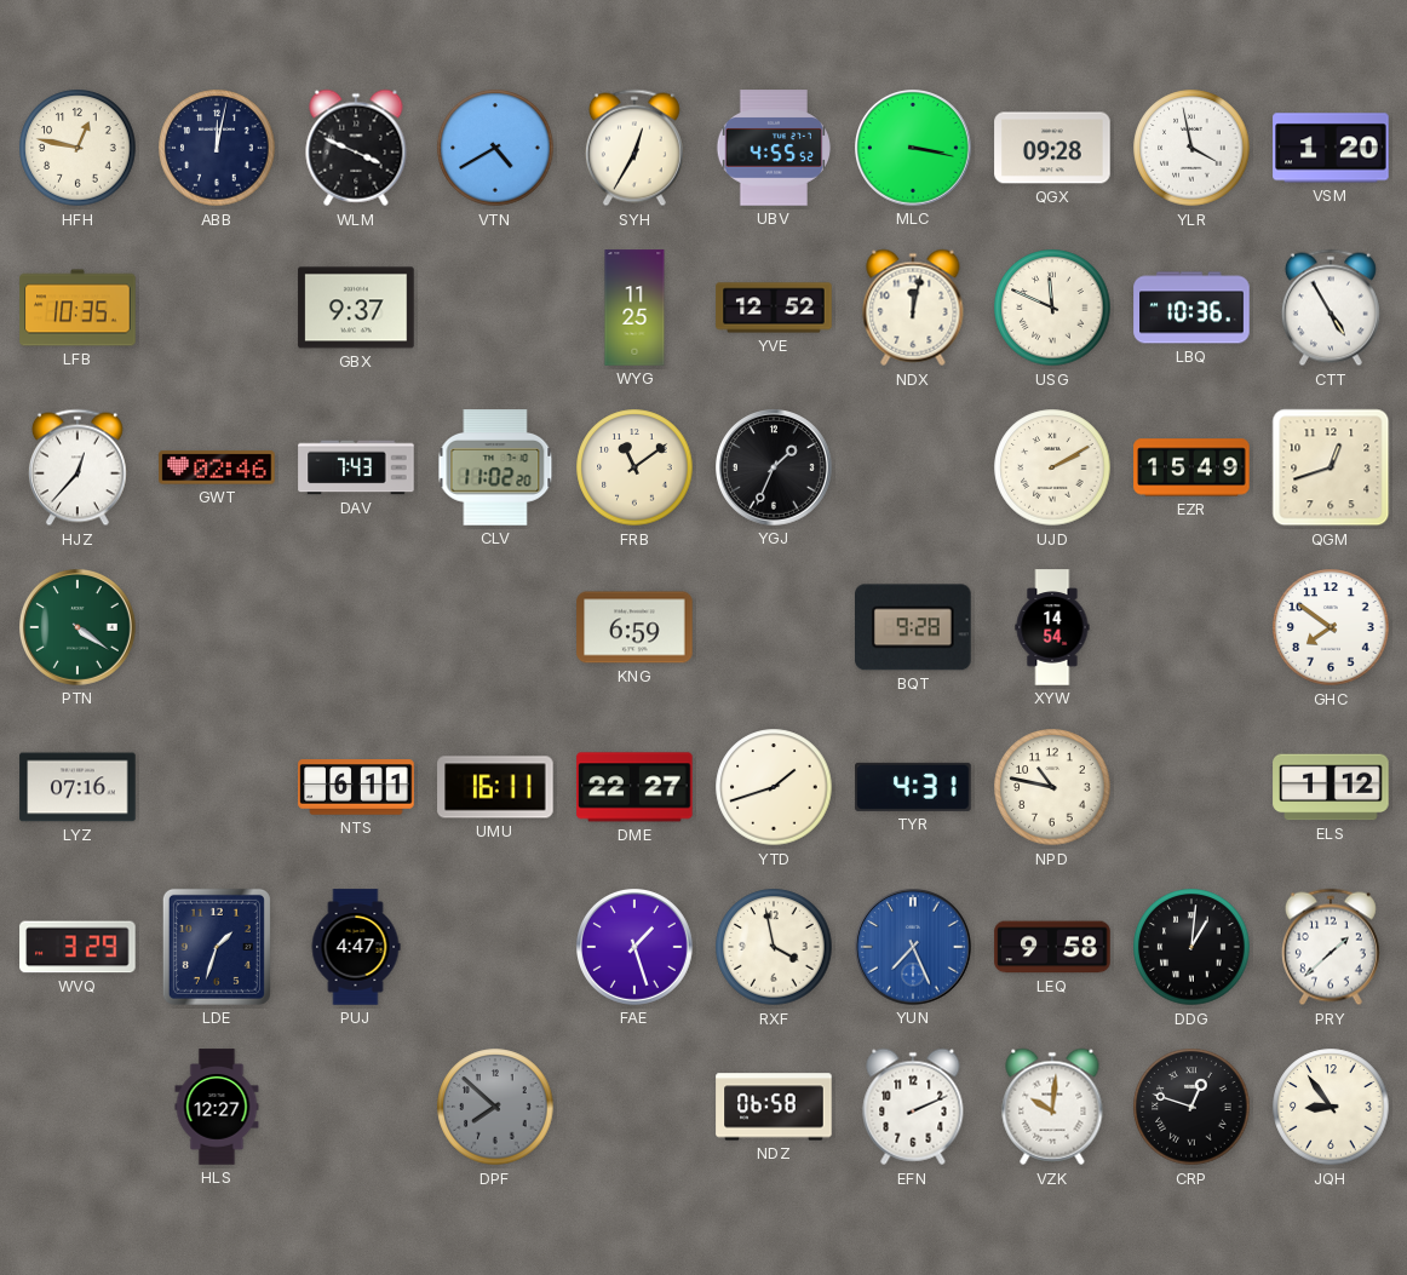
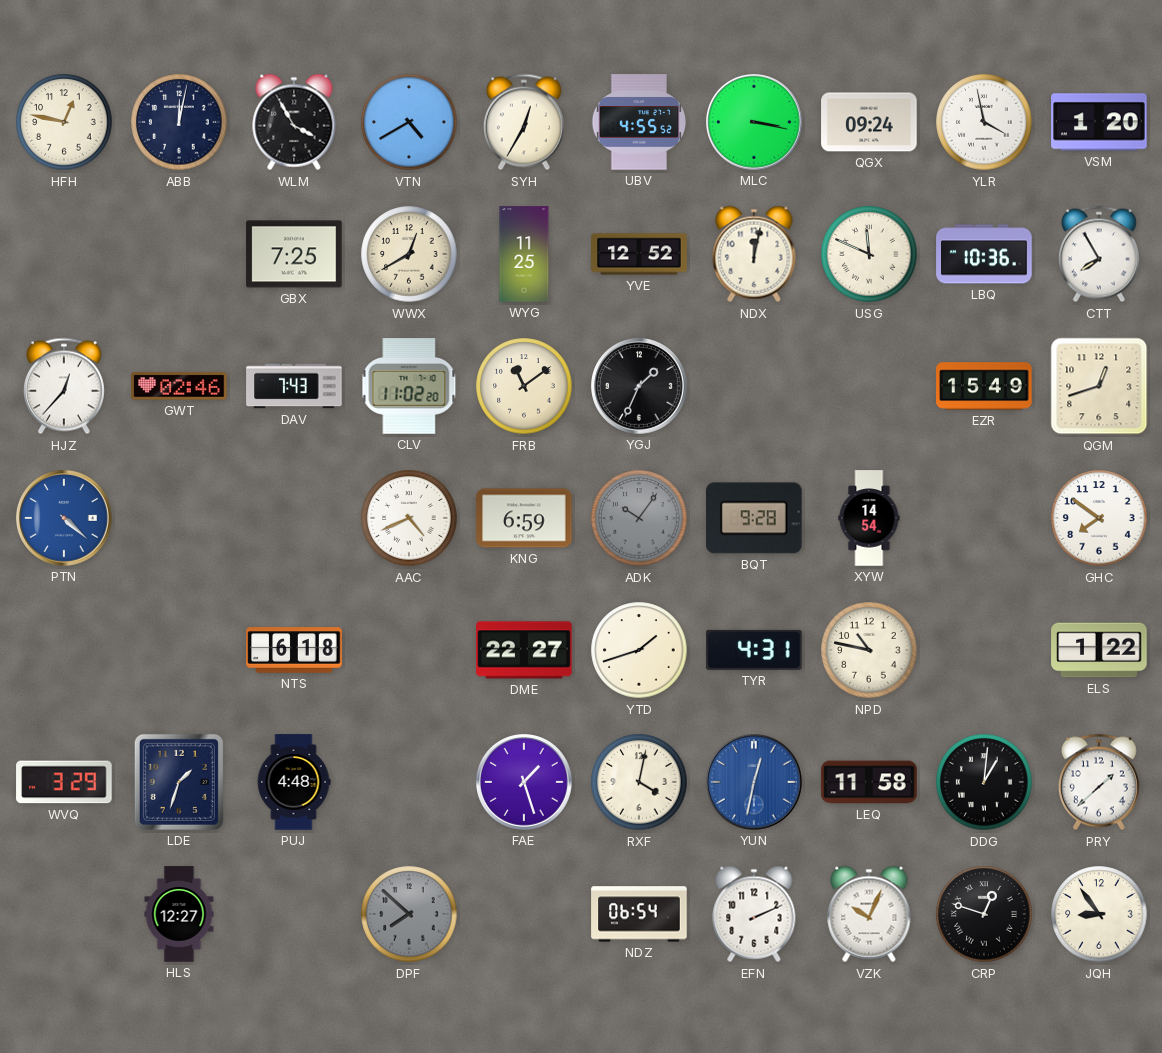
WLM: 3:49 -> 3:55
QGX: 09:28 -> 09:24
LFB: 10:35 -> none
GBX: 9:37 -> 7:25
WWX: none -> 12:40
CTT: 4:55 -> 7:55
UJD: 2:10 -> none
PTN: 4:21 -> 4:22
PTN dial: green -> blue
AAC: none -> 4:41
ADK: none -> 10:06
LYZ: 07:16 -> none
NTS: 6:11 -> 6:18
UMU: 16:11 -> none
ELS: 1:12 -> 1:22
PUJ: 4:47 -> 4:48
RXF: 3:58 -> 4:02
YUN: 7:26 -> 12:32
LEQ: 9:58 -> 11:58
NDZ: 06:58 -> 06:54
VZK: 10:01 -> 10:04
